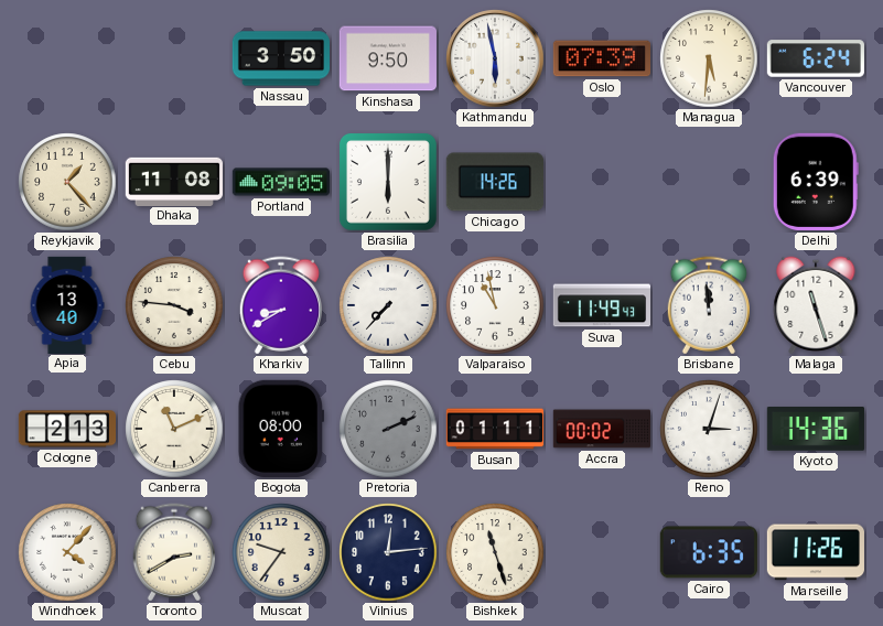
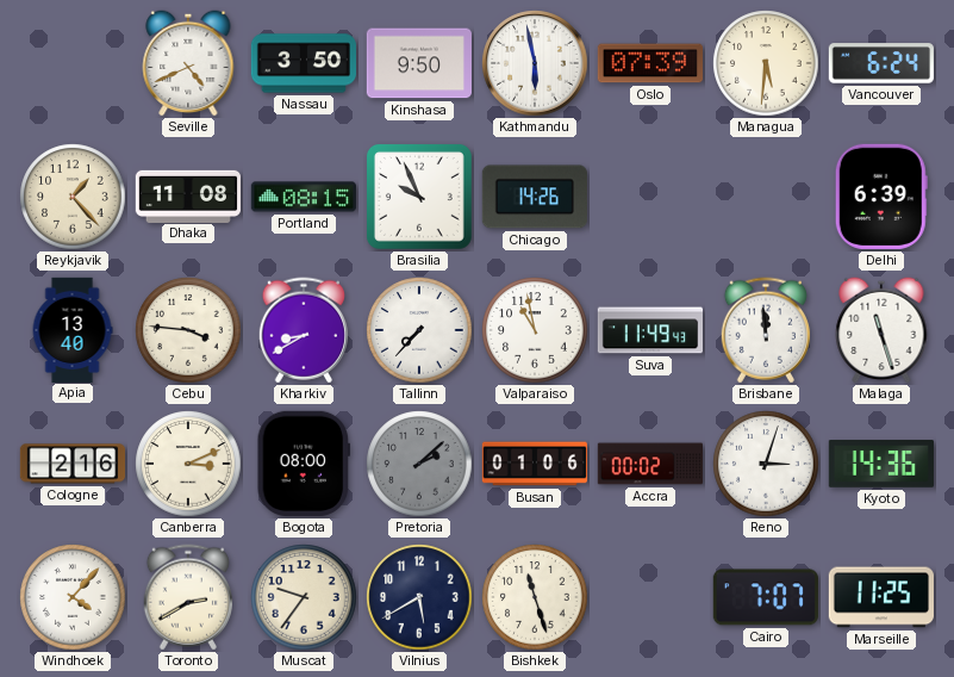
Seville: none -> 4:41
Portland: 09:05 -> 08:15
Brasilia: 6:00 -> 9:56
Cologne: 2:13 -> 2:16
Canberra: 11:11 -> 3:11
Pretoria: 2:11 -> 2:08
Busan: 01:11 -> 01:06
Vilnius: 12:14 -> 5:40
Cairo: 6:35 -> 7:07
Marseille: 11:26 -> 11:25
